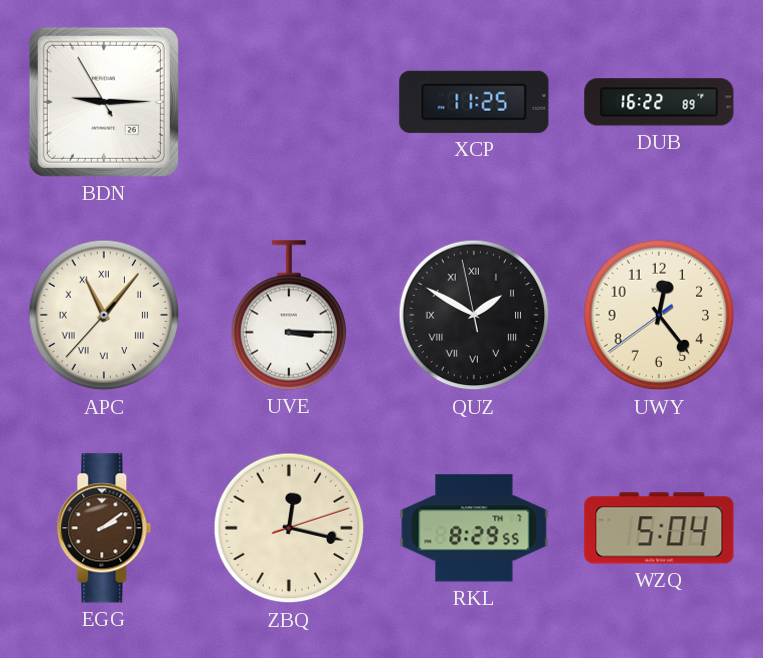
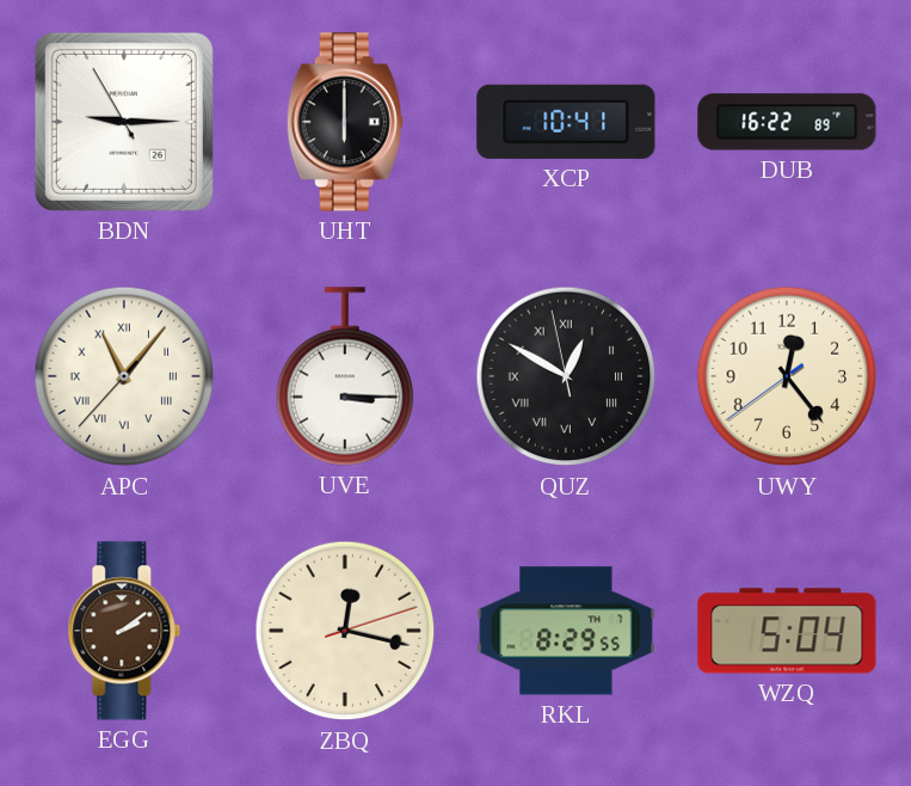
UHT: none -> 6:00
XCP: 11:25 -> 10:41
QUZ: 1:49 -> 12:49
